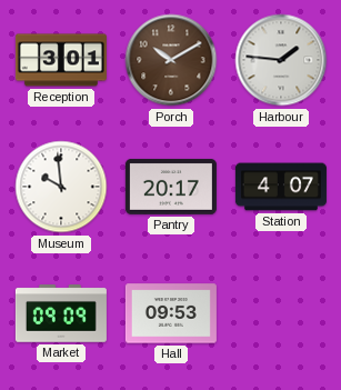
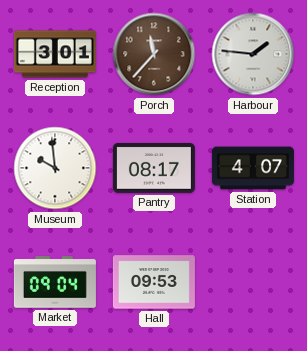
Porch: 10:10 -> 11:37
Pantry: 20:17 -> 08:17
Market: 09:09 -> 09:04
